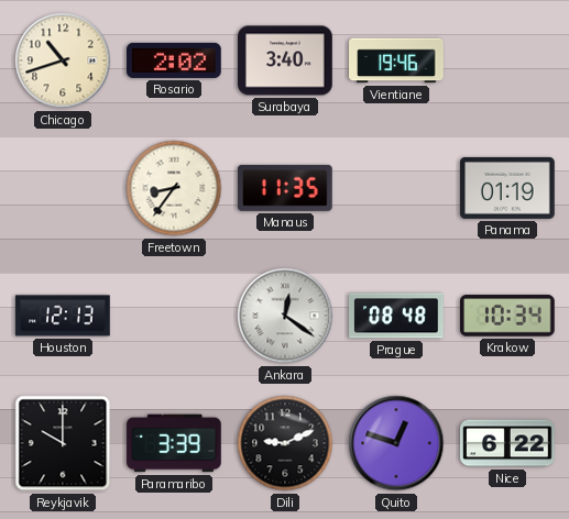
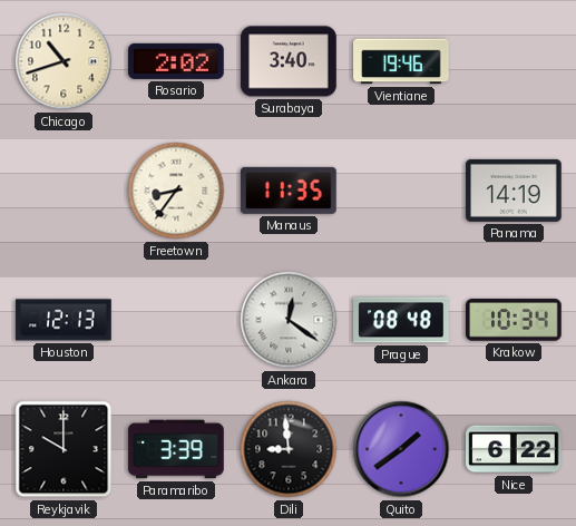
Panama: 01:19 -> 14:19
Dili: 9:11 -> 8:59
Quito: 12:48 -> 1:39
